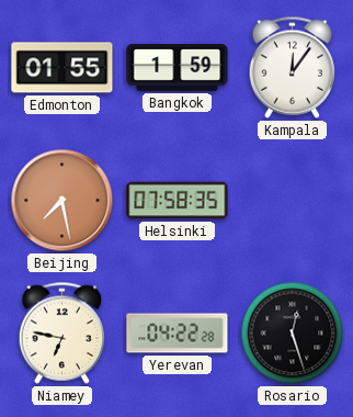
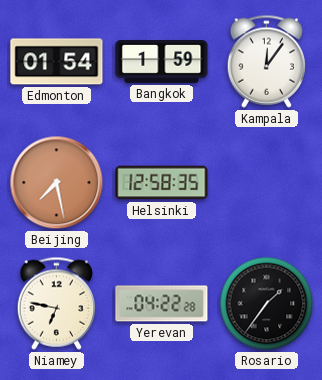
Edmonton: 01:55 -> 01:54
Helsinki: 07:58 -> 12:58
Rosario: 12:27 -> 1:36
